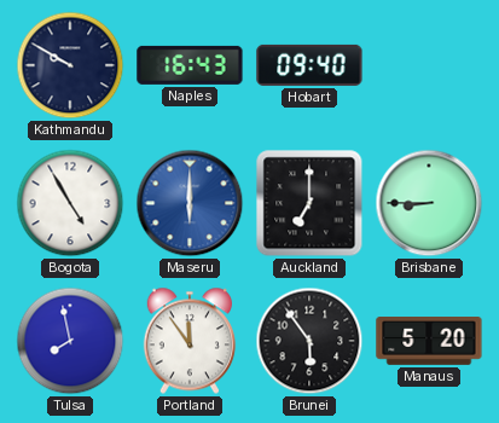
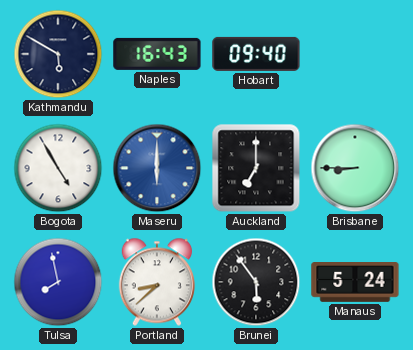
Kathmandu: 9:50 -> 5:50
Portland: 11:54 -> 8:38
Manaus: 5:20 -> 5:24
